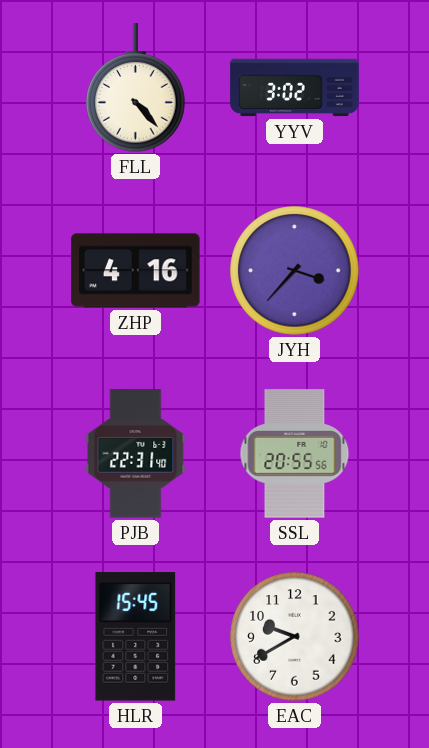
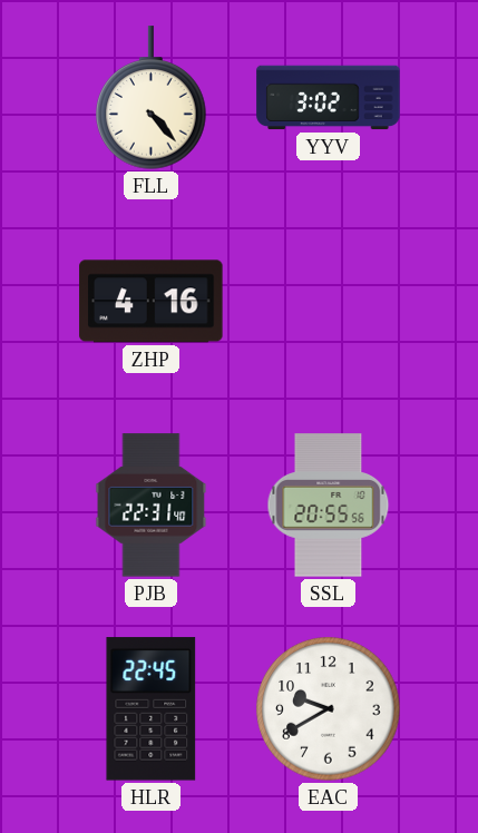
JYH: 3:37 -> none
HLR: 15:45 -> 22:45
